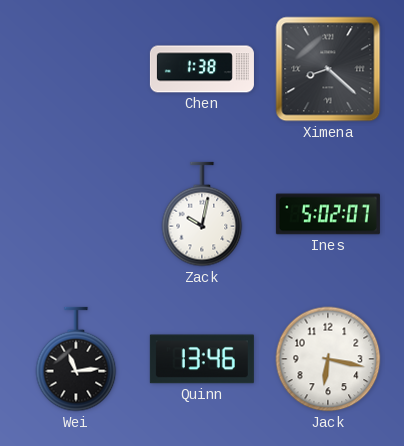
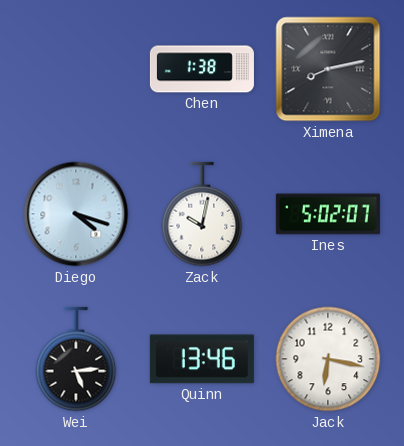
Ximena: 8:22 -> 8:13
Diego: none -> 4:18
Wei: 11:14 -> 5:14
